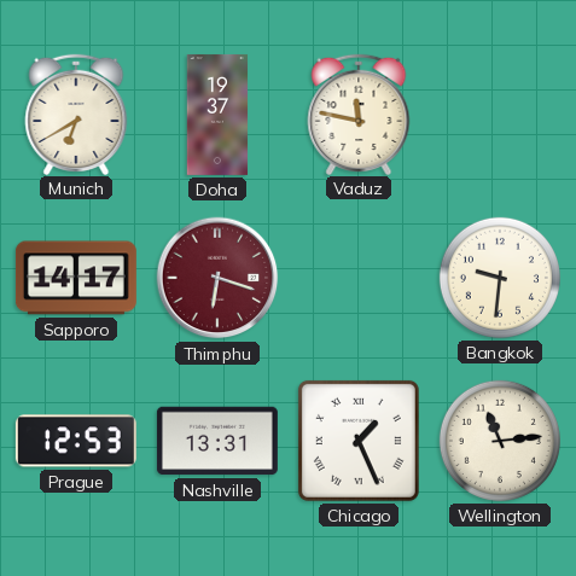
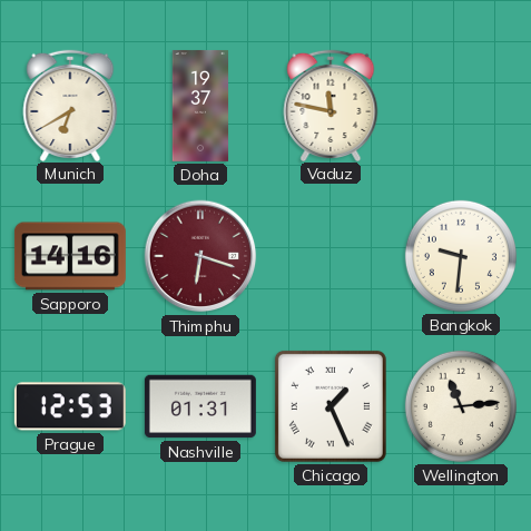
Sapporo: 14:17 -> 14:16
Nashville: 13:31 -> 01:31
